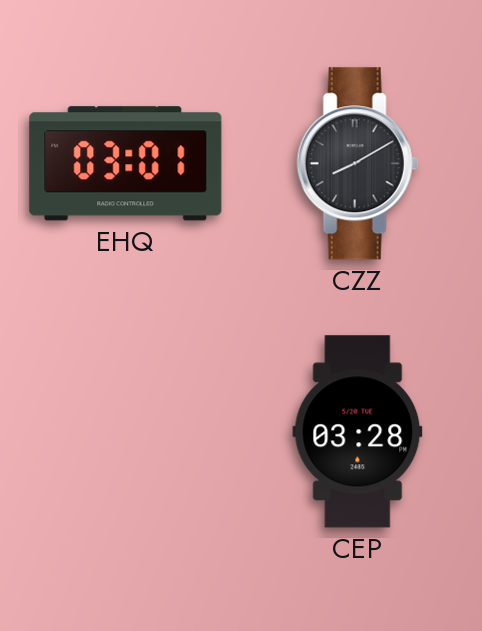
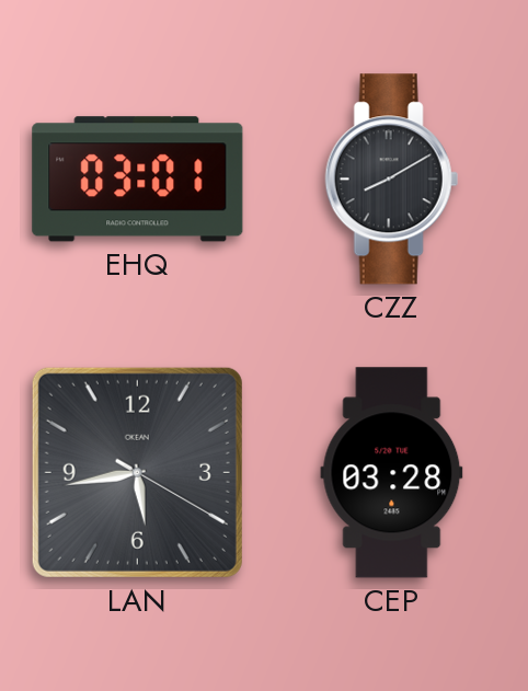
LAN: none -> 5:43
